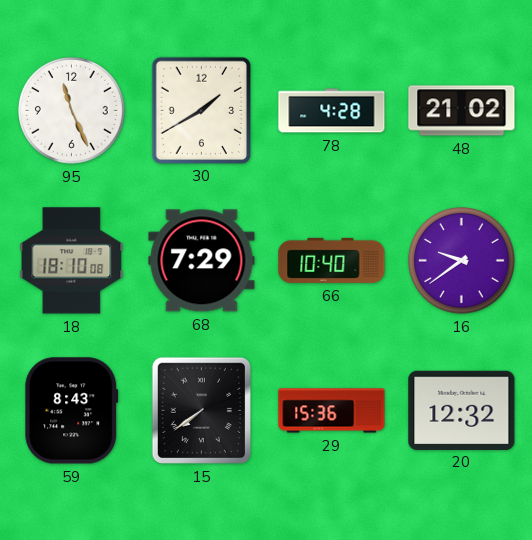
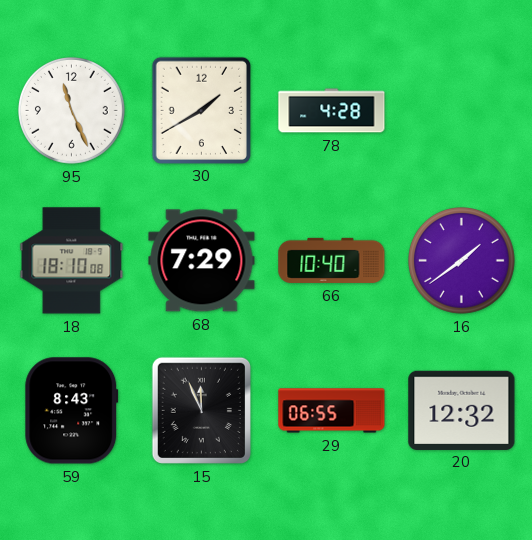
48: 21:02 -> none
16: 9:39 -> 1:39
15: 7:39 -> 11:56
29: 15:36 -> 06:55
